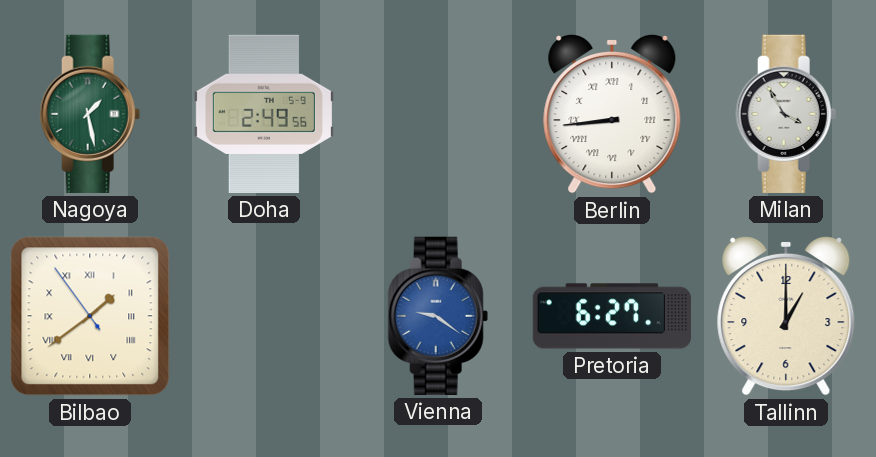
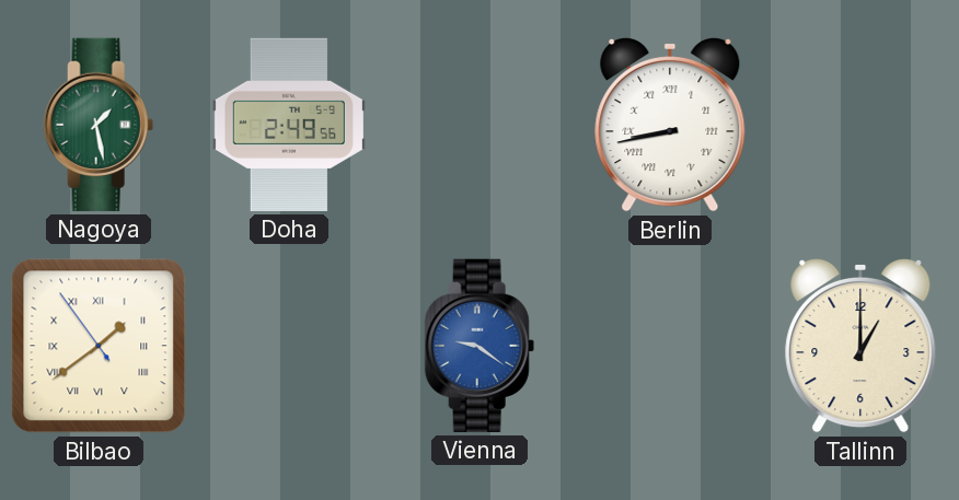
Berlin: 8:44 -> 8:43
Milan: 3:55 -> none
Pretoria: 6:27 -> none
